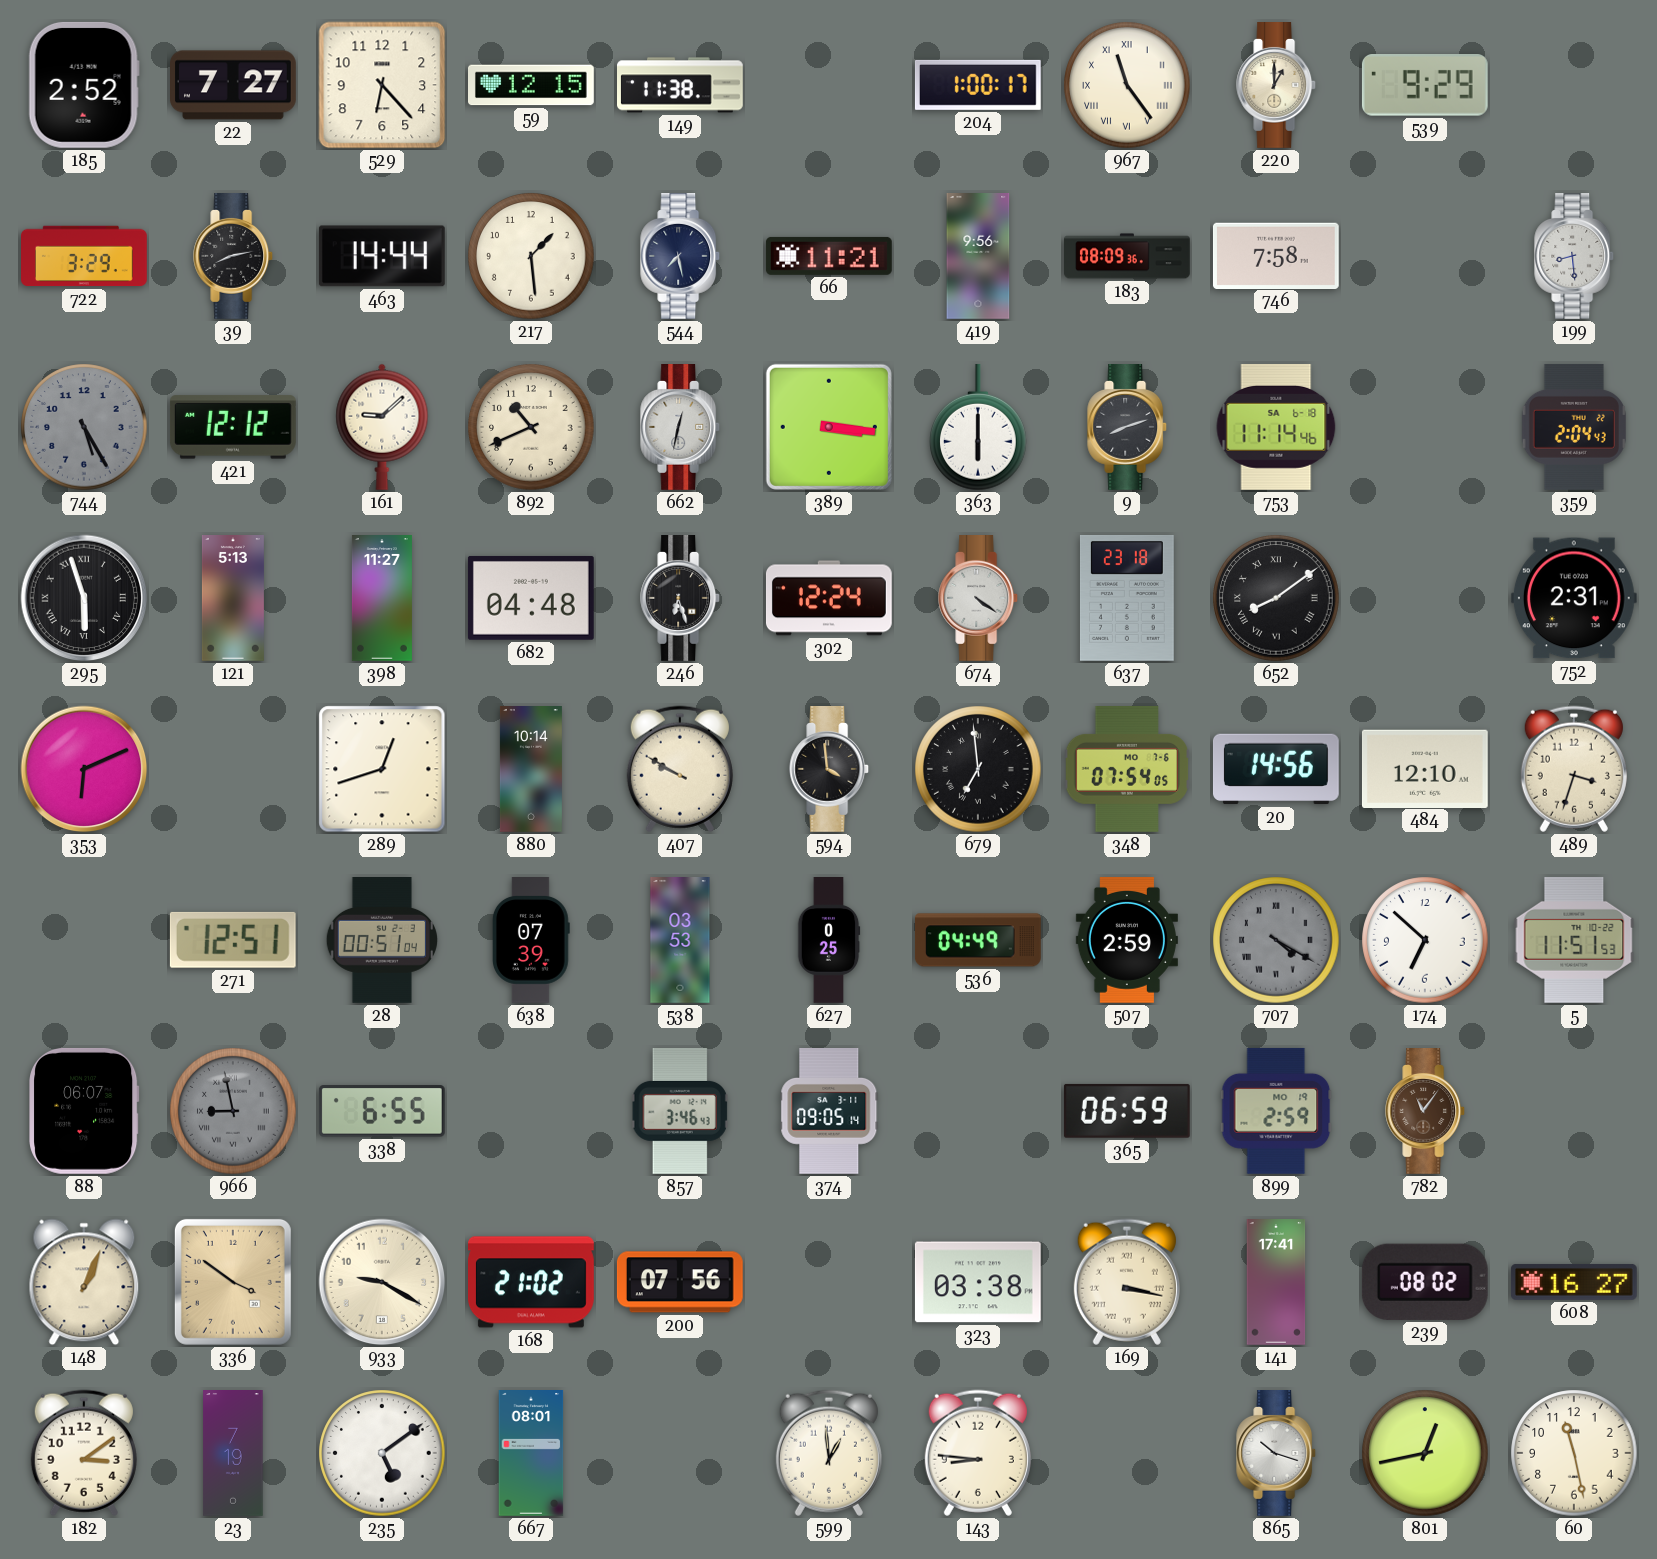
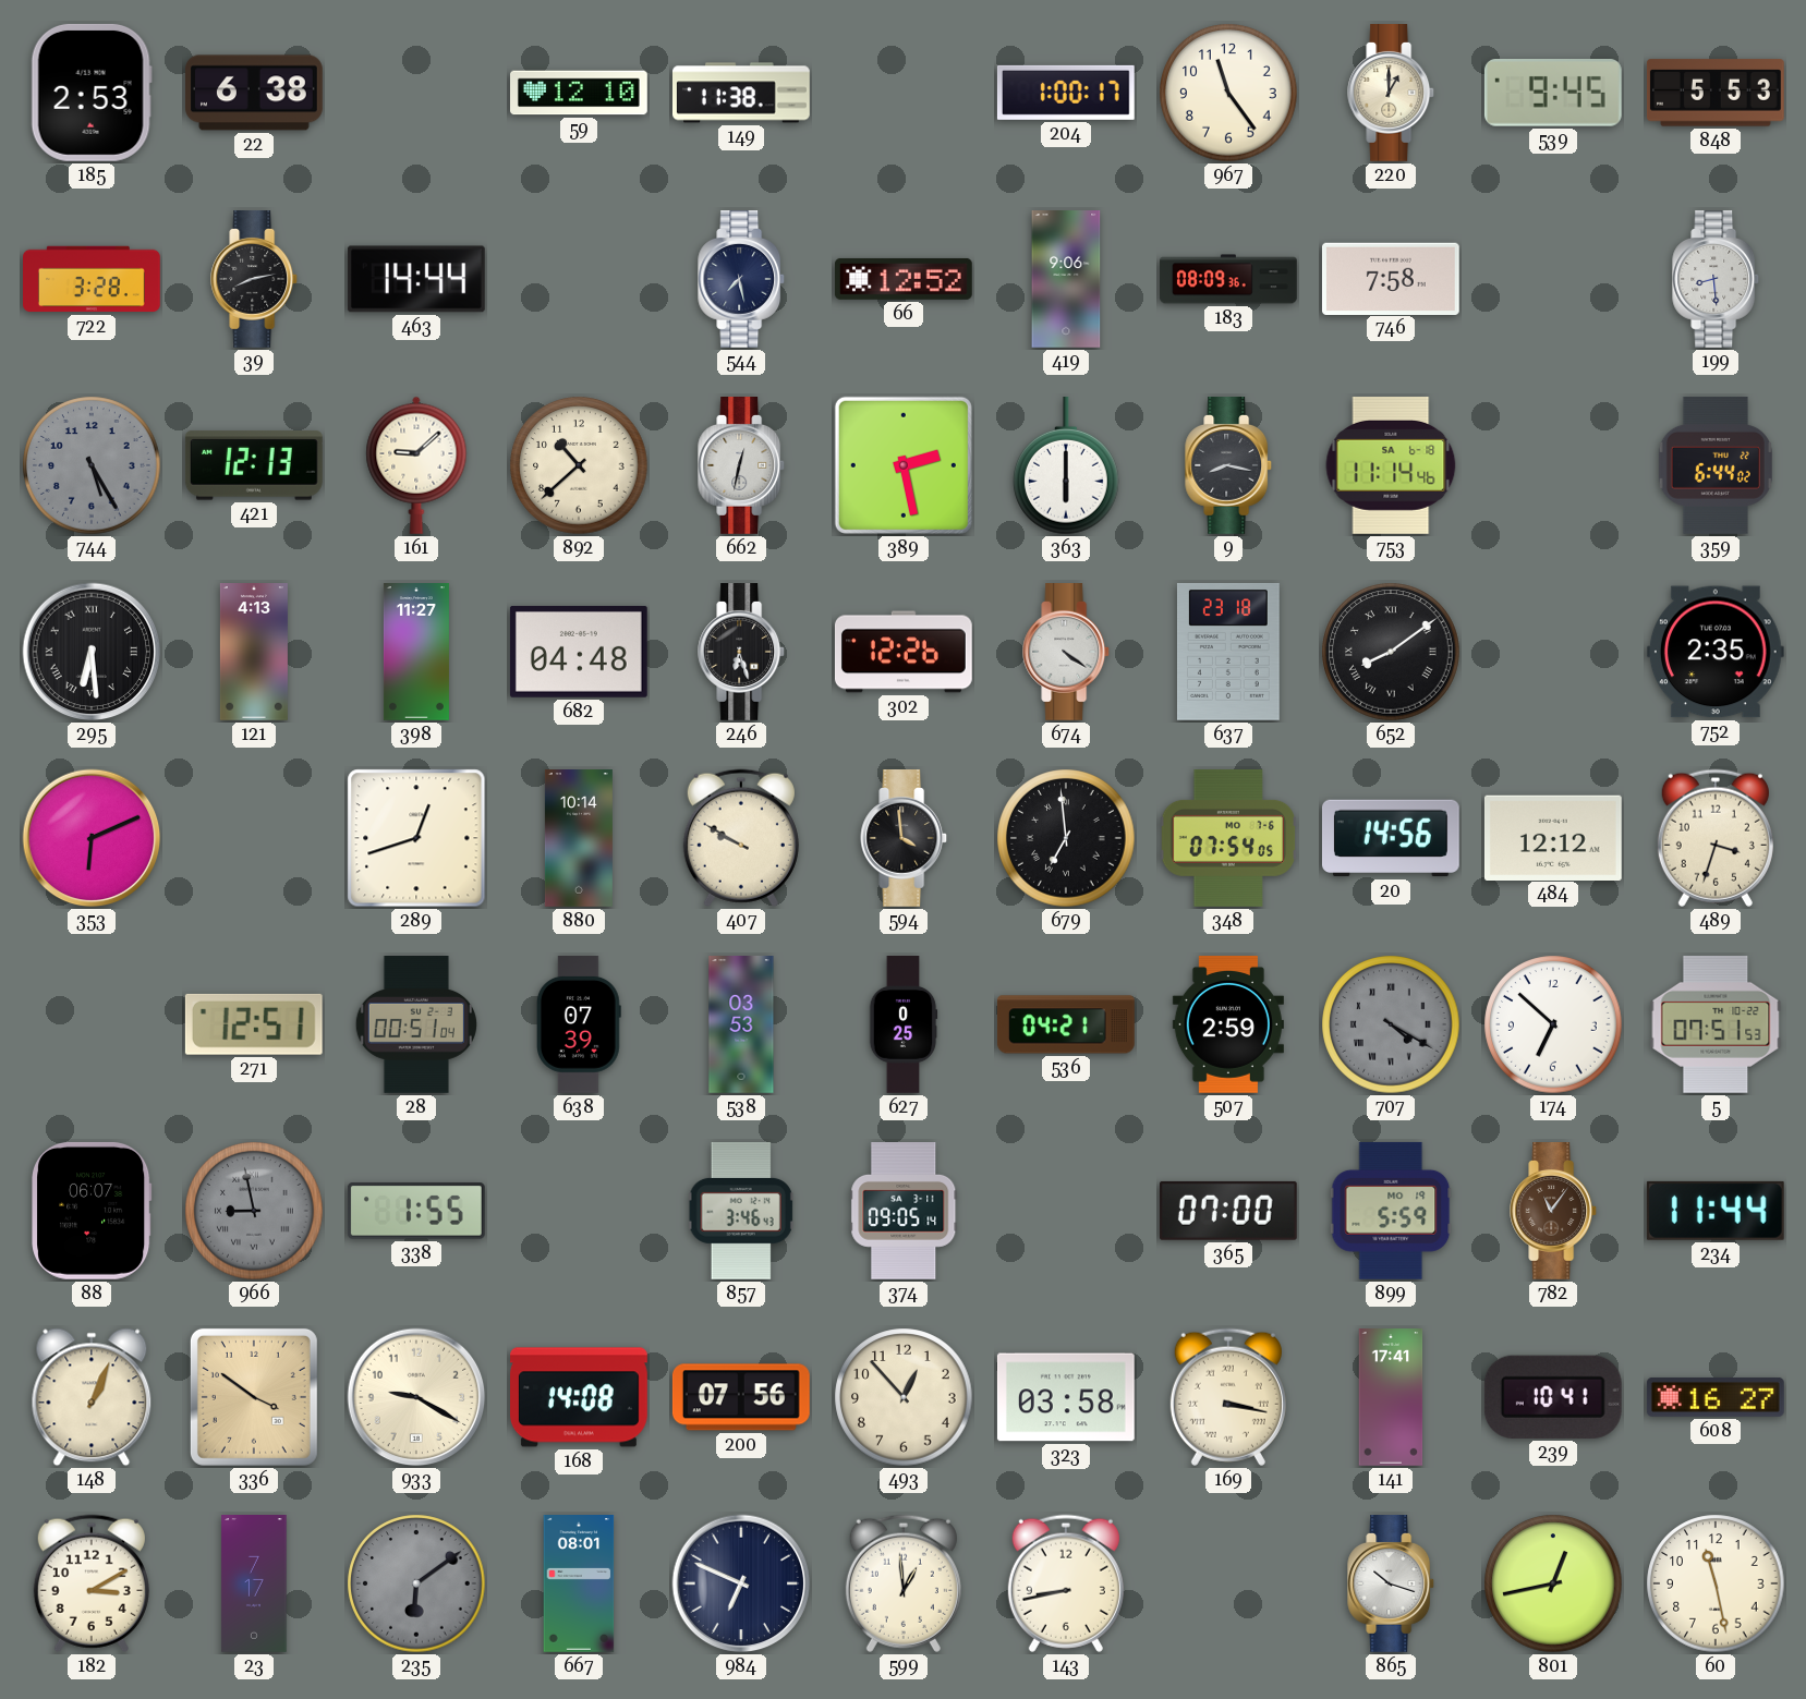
185: 2:52 -> 2:53
22: 7:27 -> 6:38
529: 6:23 -> none
59: 12:15 -> 12:10
967 numerals: Roman -> Arabic
539: 9:29 -> 9:45
848: none -> 5:53
722: 3:29 -> 3:28
217: 1:29 -> none
66: 11:21 -> 12:52
419: 9:56 -> 9:06
421: 12:12 -> 12:13
892: 10:41 -> 10:38
389: 3:16 -> 2:28
9: 8:12 -> 8:17
359: 2:04 -> 6:44
295: 5:57 -> 6:29
121: 5:13 -> 4:13
302: 12:24 -> 12:26
752: 2:31 -> 2:35
484: 12:10 -> 12:12
536: 04:49 -> 04:21
5: 11:51 -> 07:51
338: 6:55 -> 1:55
365: 06:59 -> 07:00
899: 2:59 -> 5:59
234: none -> 11:44
168: 21:02 -> 14:08
493: none -> 12:53
323: 03:38 -> 03:58
239: 08:02 -> 10:41
182: 3:09 -> 3:10
23: 7:19 -> 7:17
235: 5:09 -> 6:09
235 dial: white -> grey
984: none -> 6:49
143: 8:46 -> 8:43
